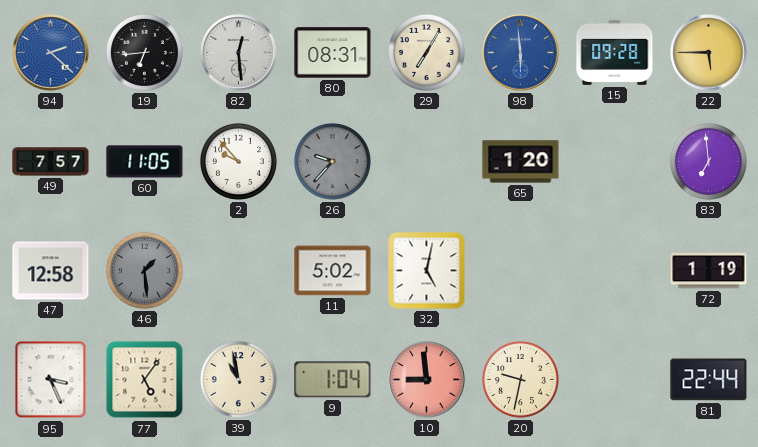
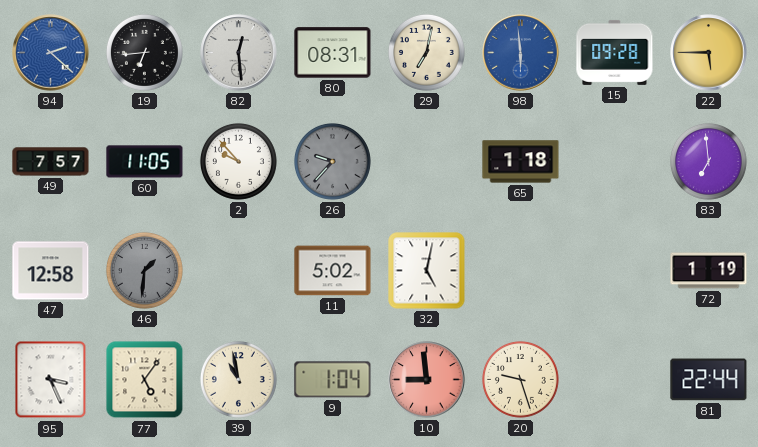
29: 7:05 -> 7:02
65: 1:20 -> 1:18
46: 1:29 -> 1:31
20: 9:32 -> 9:27
